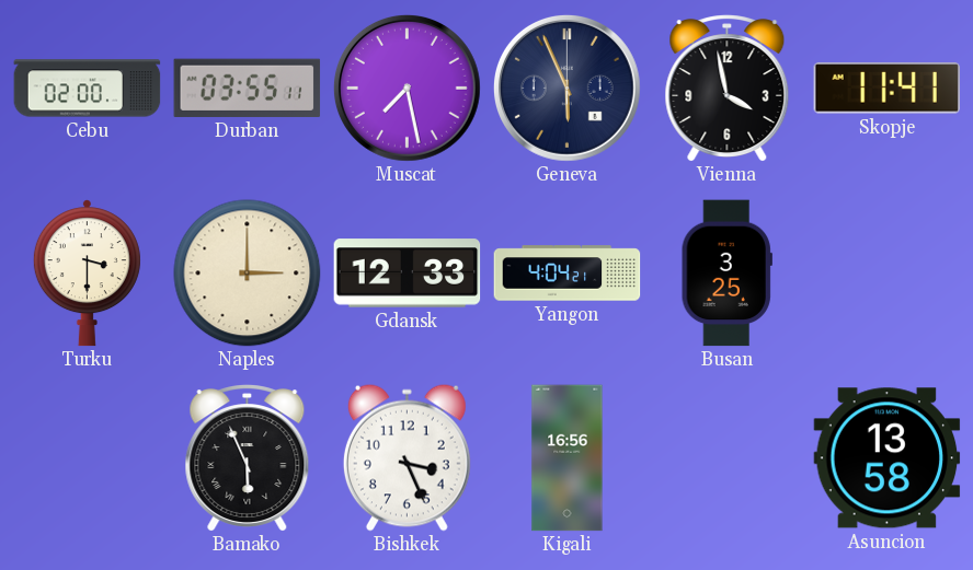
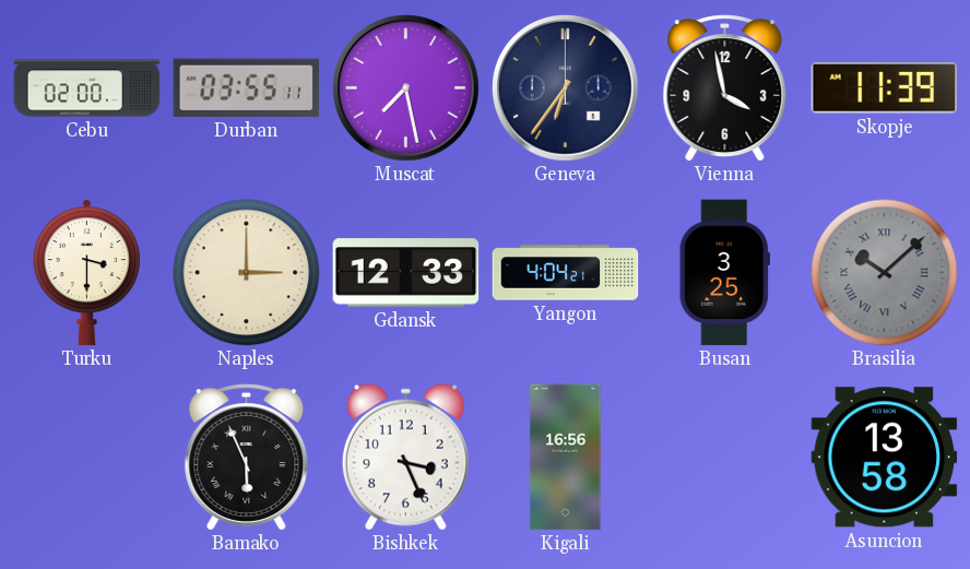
Geneva: 5:56 -> 6:36
Skopje: 11:41 -> 11:39
Brasilia: none -> 10:08
